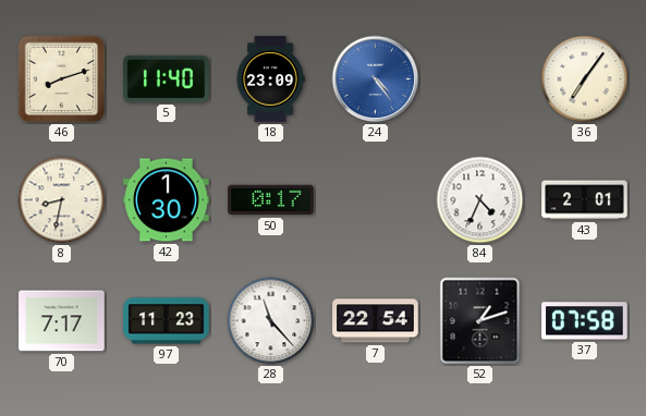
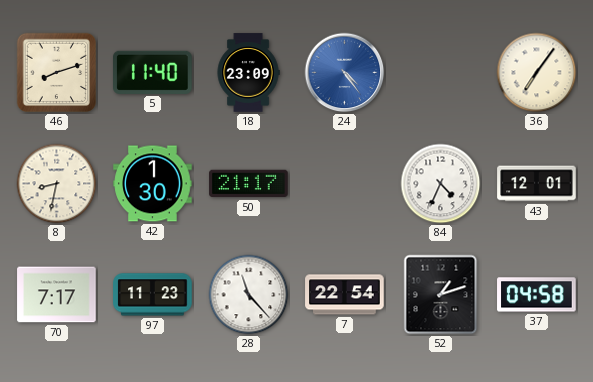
50: 0:17 -> 21:17
43: 2:01 -> 12:01
37: 07:58 -> 04:58
